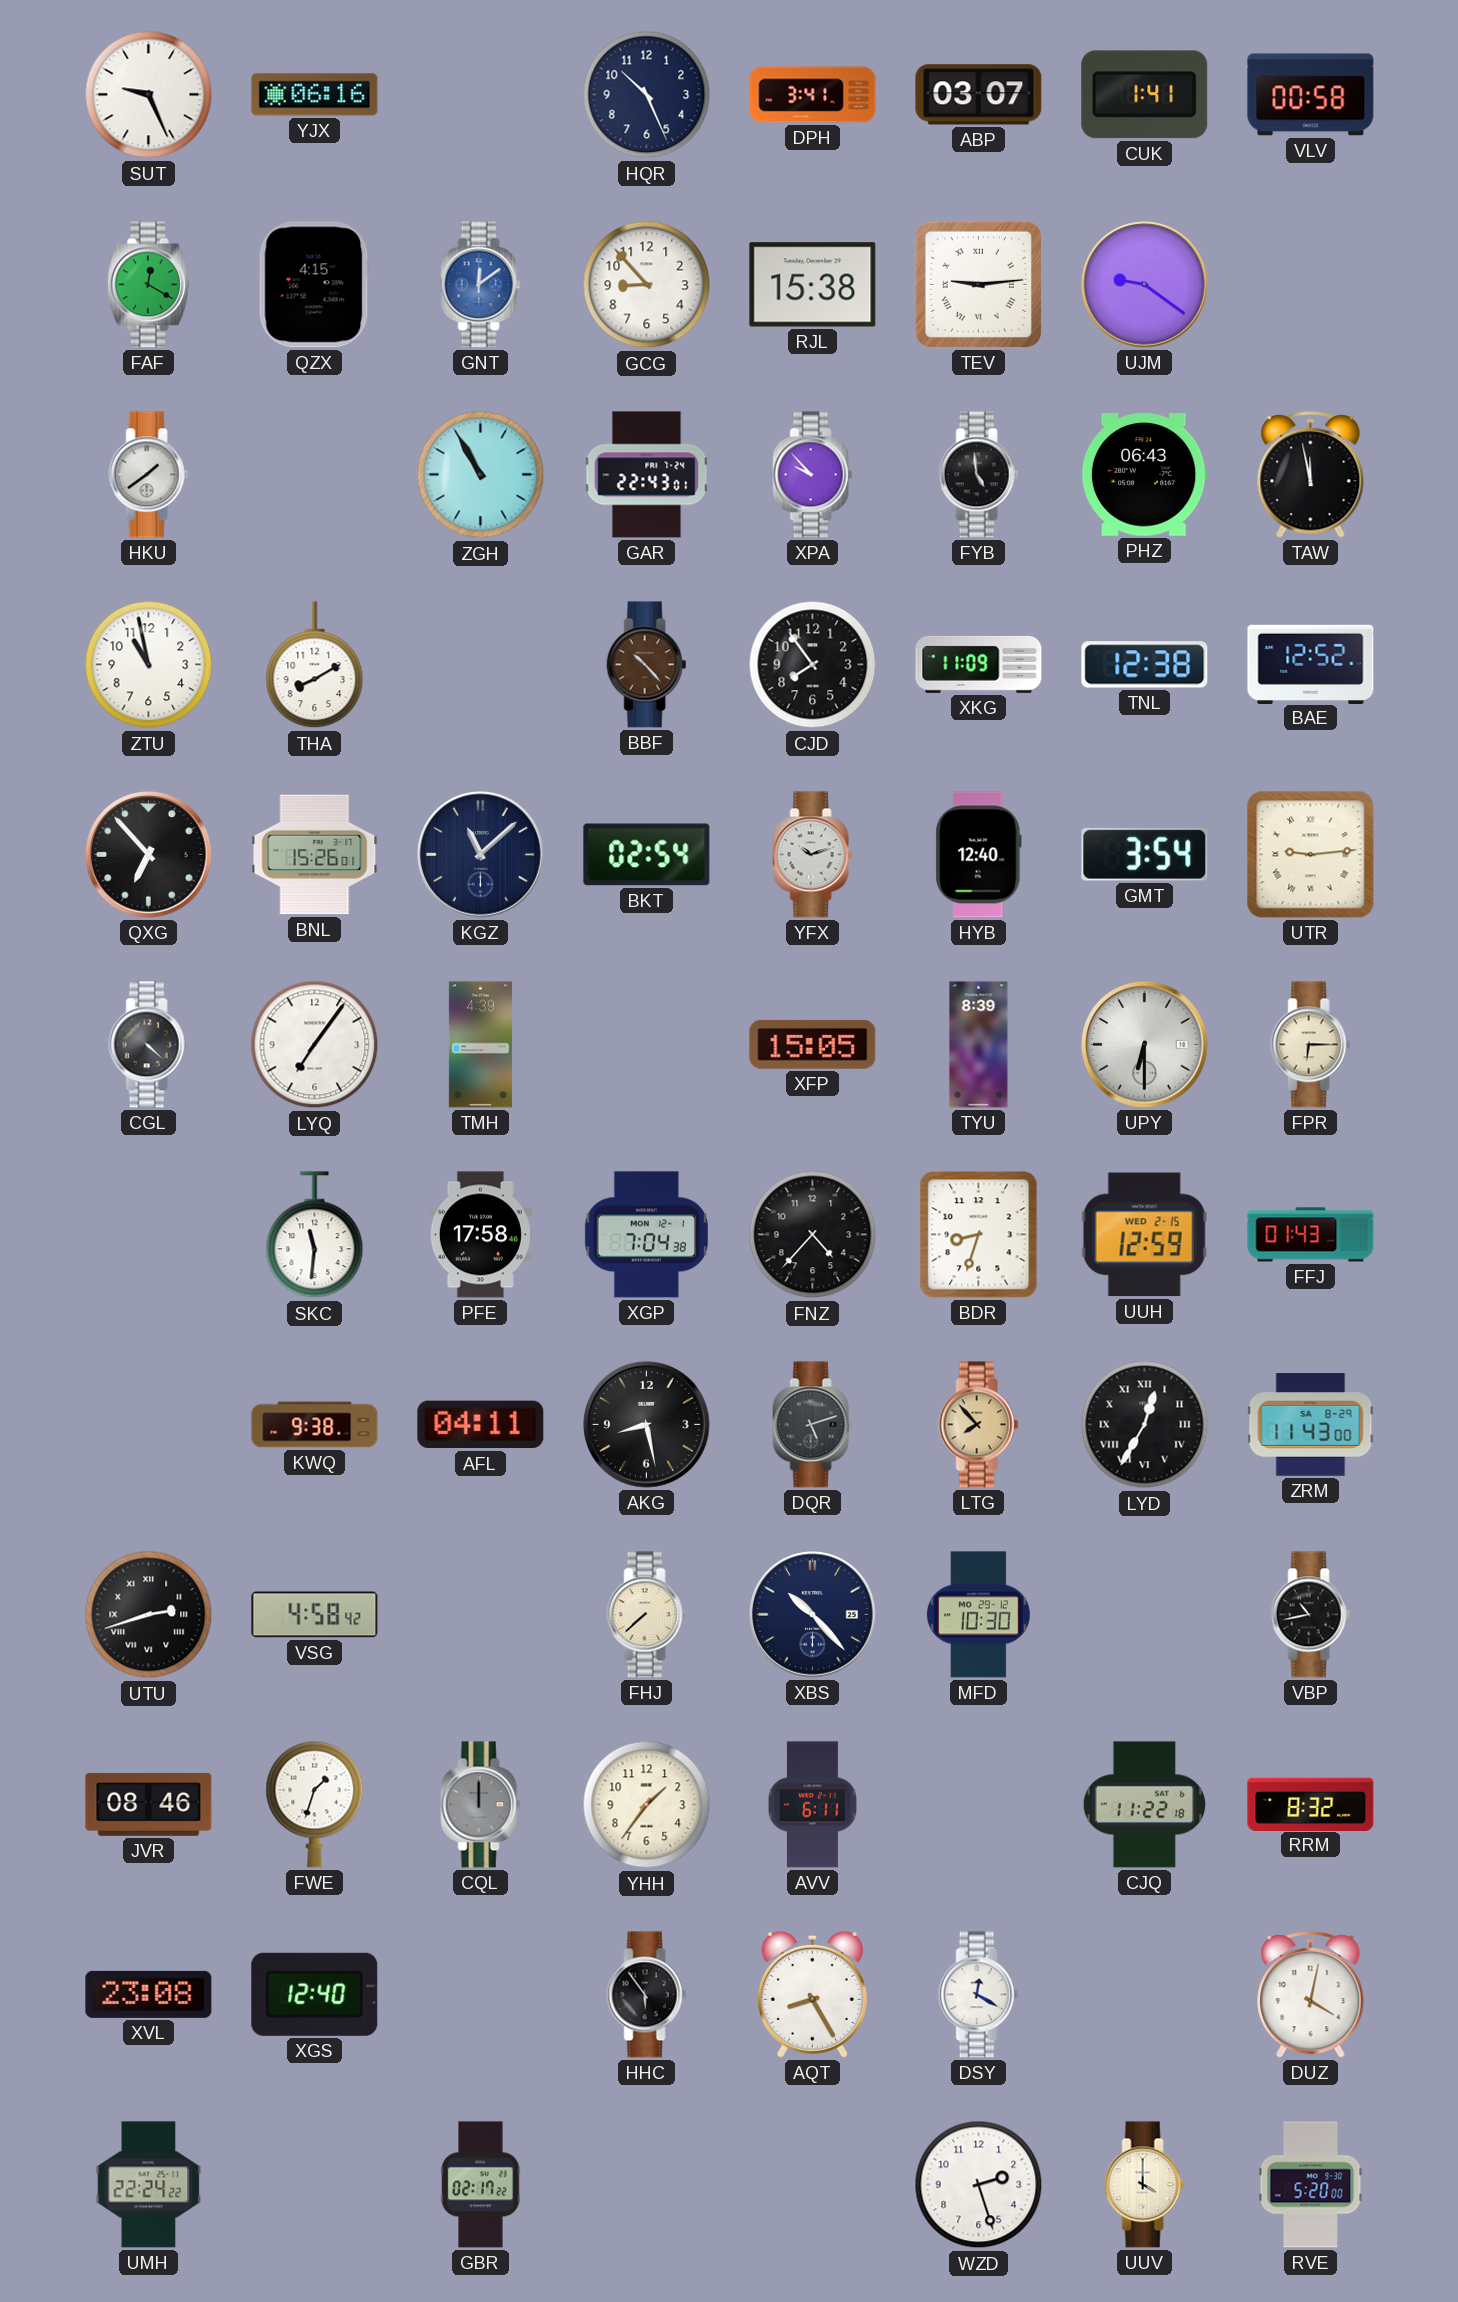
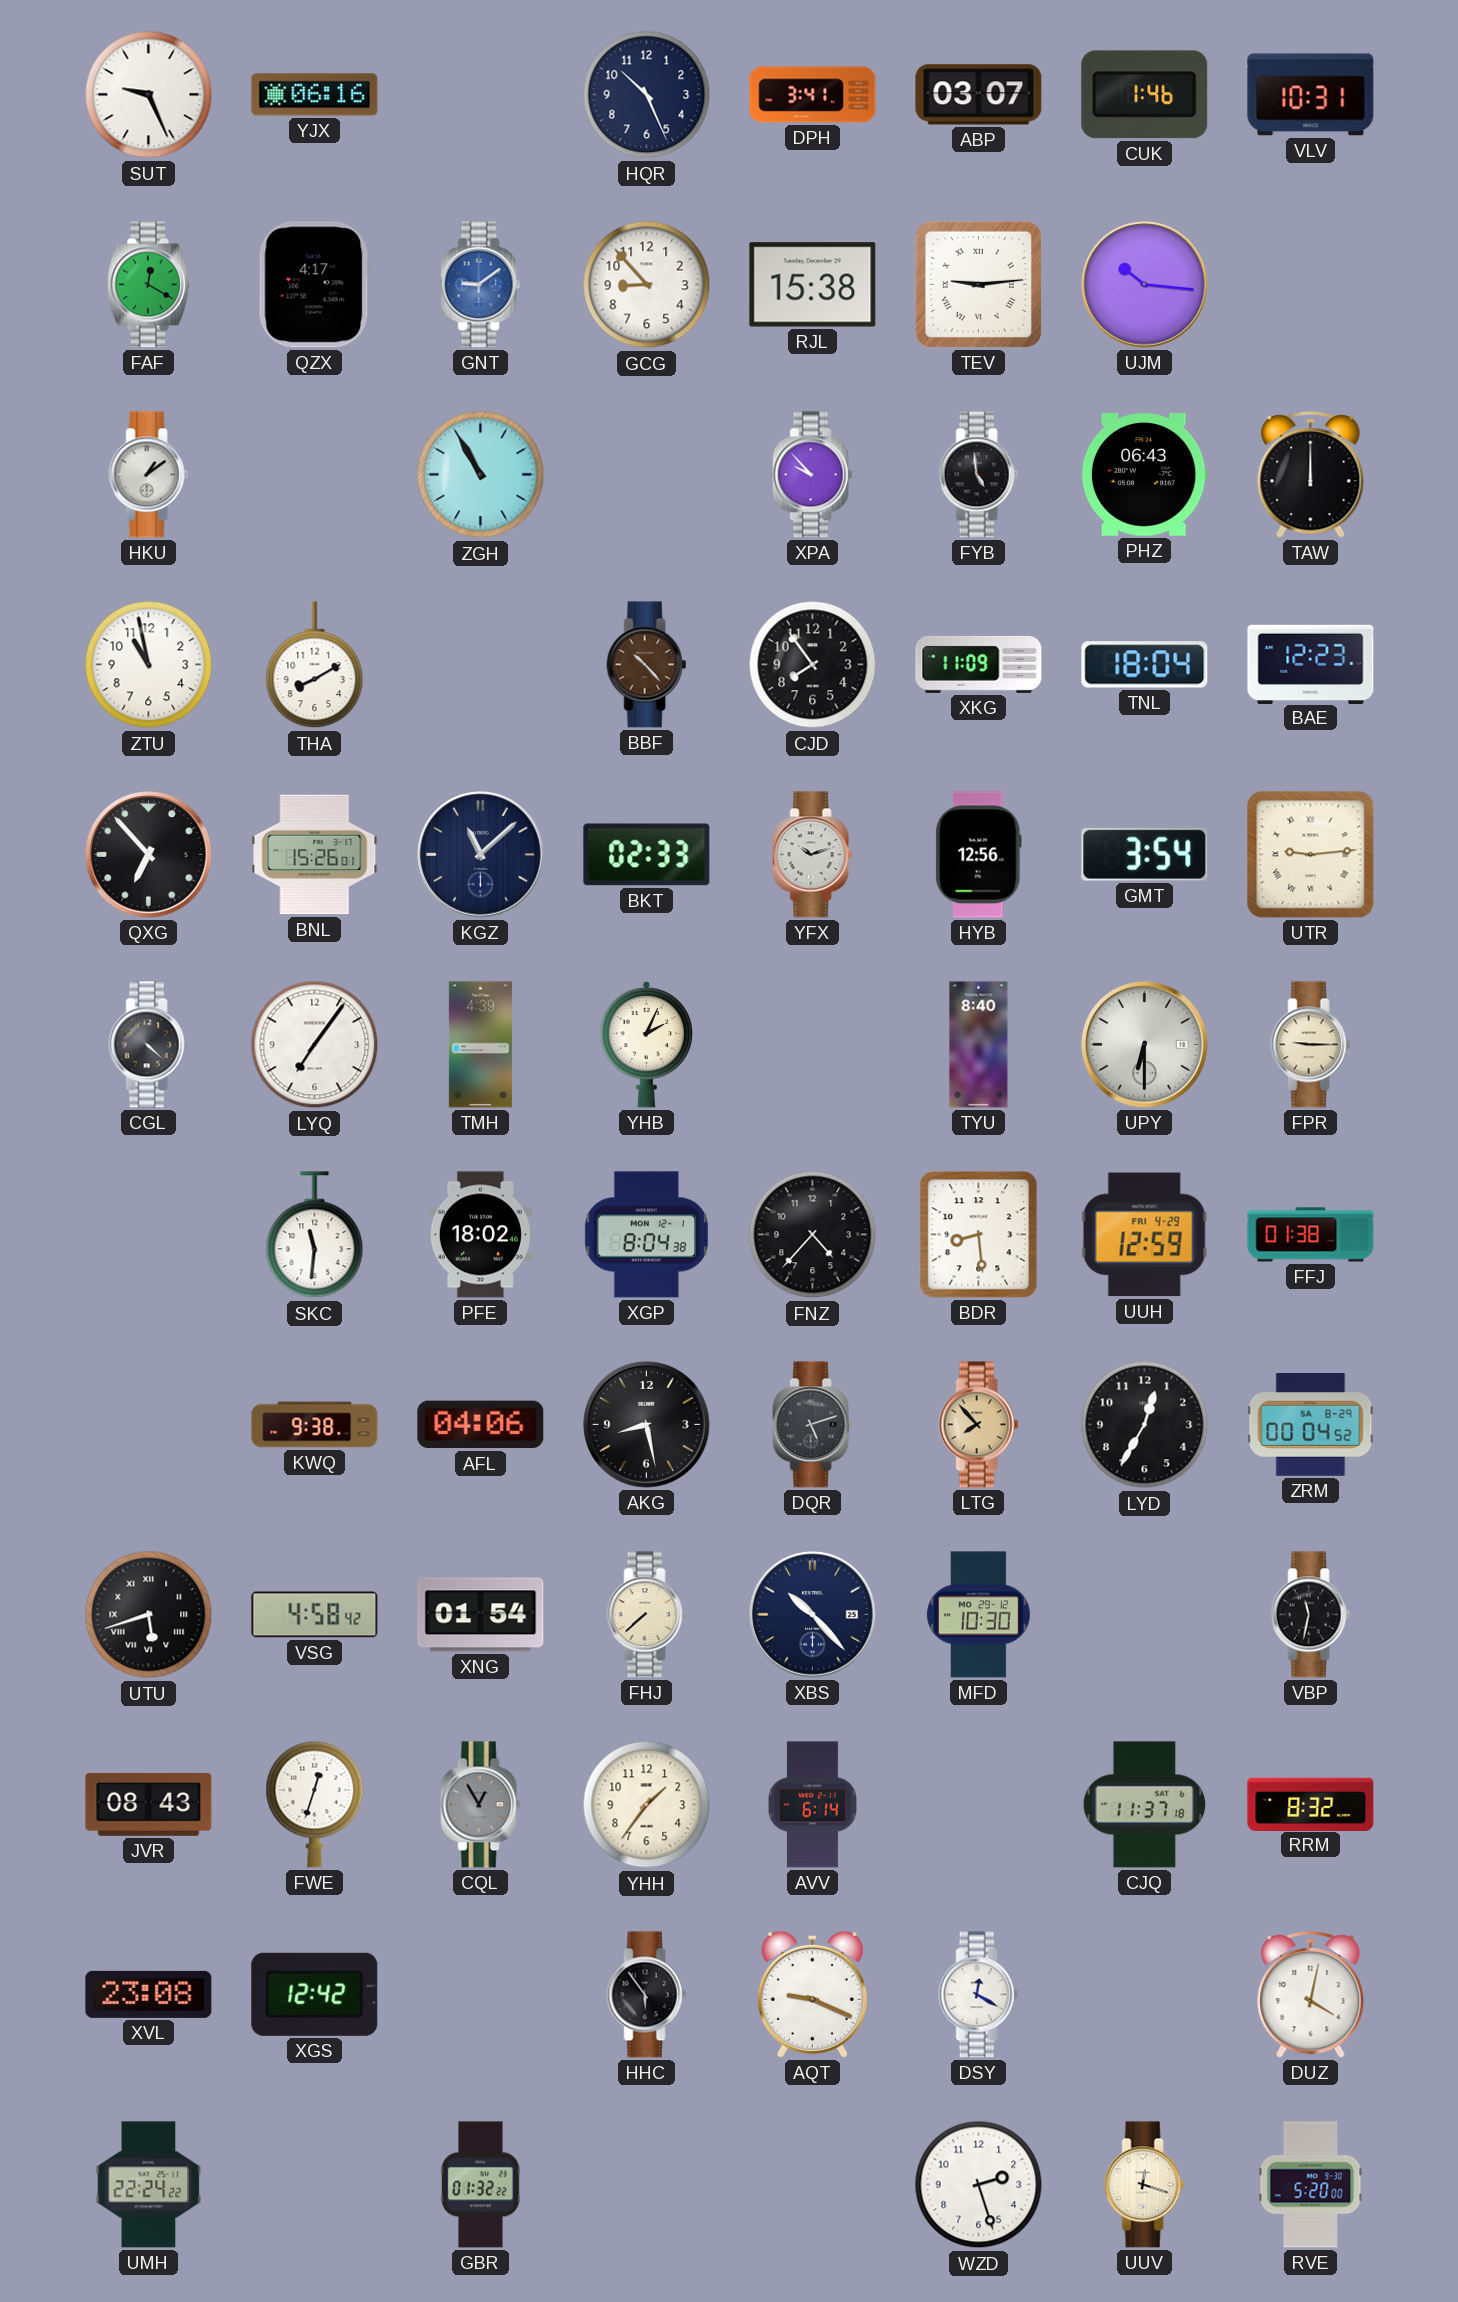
CUK: 1:41 -> 1:46
VLV: 00:58 -> 10:31
QZX: 4:15 -> 4:17
GNT: 12:09 -> 9:09
UJM: 9:21 -> 10:16
HKU: 1:39 -> 1:09
GAR: 22:43 -> none
TAW: 11:58 -> 12:00
TNL: 12:38 -> 18:04
BAE: 12:52 -> 12:23
BKT: 02:54 -> 02:33
HYB: 12:40 -> 12:56
YHB: none -> 2:04
XFP: 15:05 -> none
TYU: 8:39 -> 8:40
FPR: 6:15 -> 9:15
PFE: 17:58 -> 18:02
XGP: 7:04 -> 8:04
BDR: 8:33 -> 8:29
UUH date: WED 2-15 -> FRI 4-29
FFJ: 01:43 -> 01:38
AFL: 04:11 -> 04:06
LYD numerals: Roman -> Arabic
ZRM: 11:43 -> 00:04
UTU: 2:42 -> 5:42
XNG: none -> 01:54
VBP: 10:43 -> 11:32
JVR: 08:46 -> 08:43
FWE: 1:33 -> 12:33
CQL: 12:00 -> 12:55
AVV: 6:11 -> 6:14
CJQ: 11:22 -> 11:37
XGS: 12:40 -> 12:42
AQT: 8:25 -> 9:19
GBR: 02:17 -> 01:32
UUV: 4:00 -> 12:18
